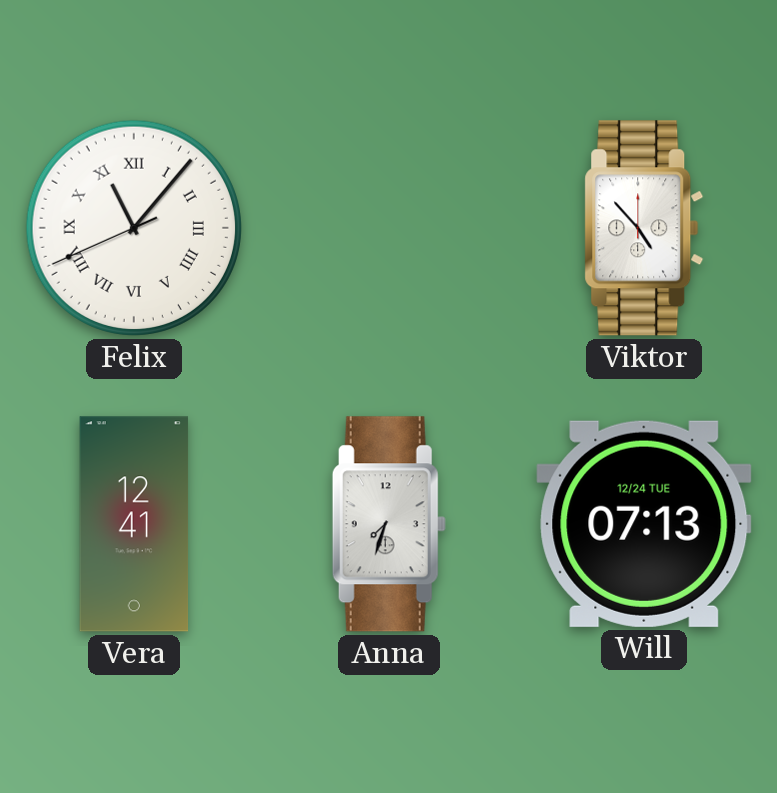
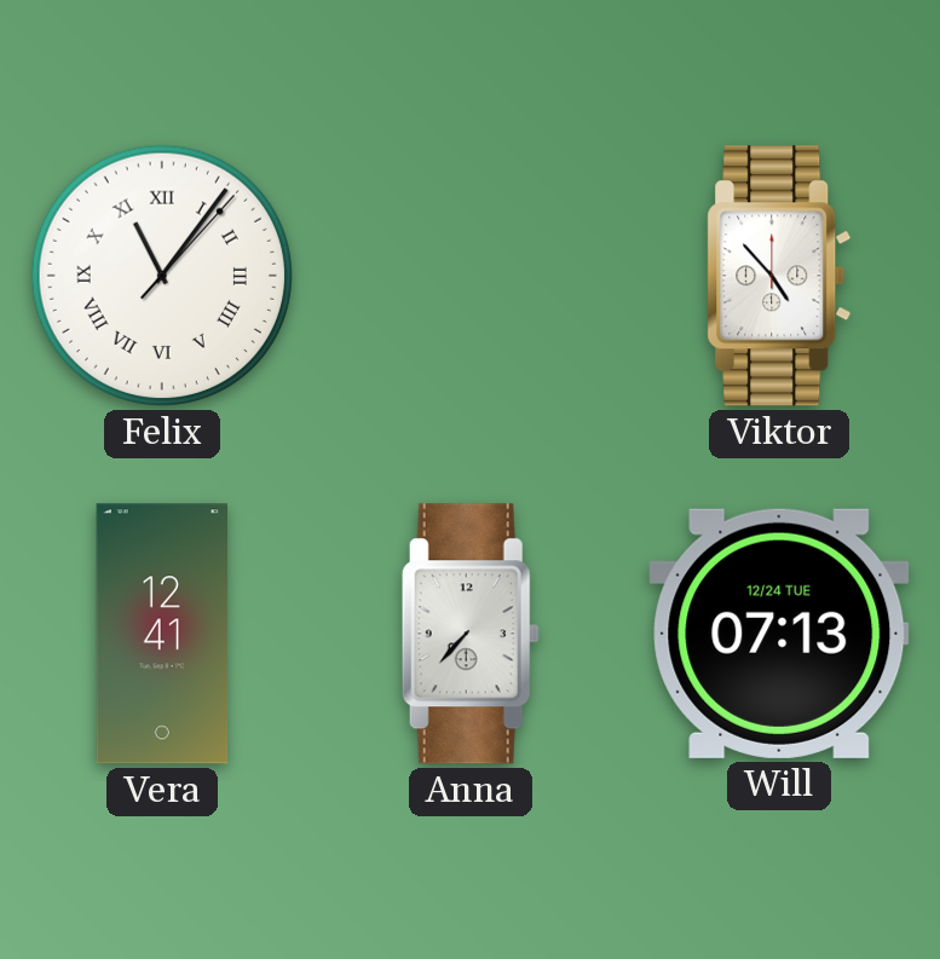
Felix: 11:06:41 -> 11:06:07
Anna: 7:33 -> 7:37
